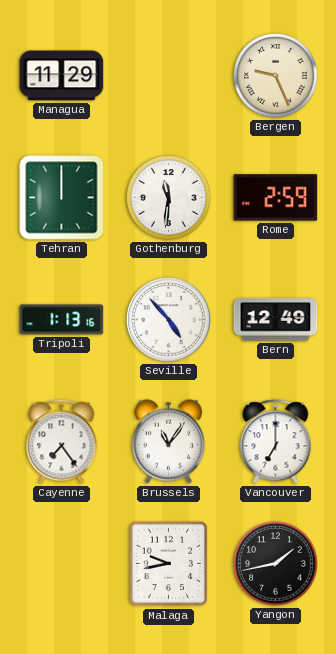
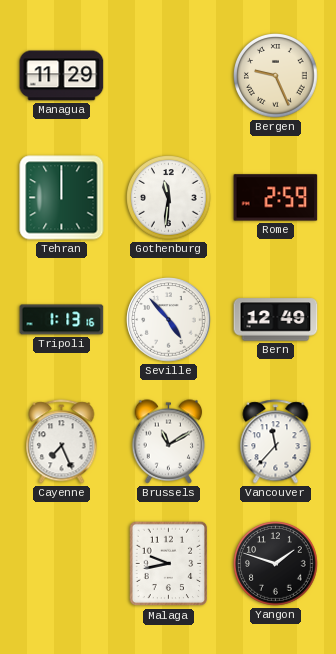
Cayenne: 7:24 -> 7:26
Brussels: 11:06 -> 11:10
Vancouver: 7:00 -> 11:37
Yangon: 1:43 -> 1:48
